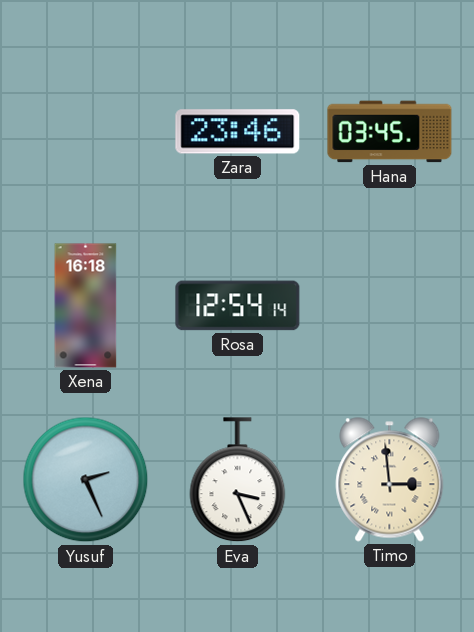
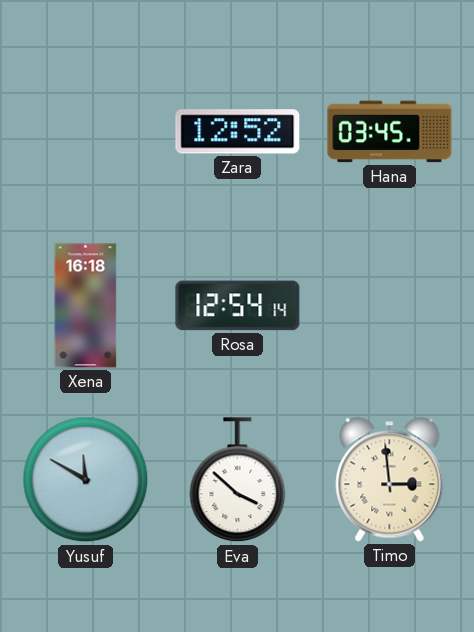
Zara: 23:46 -> 12:52
Yusuf: 2:26 -> 11:50
Eva: 3:26 -> 3:52
